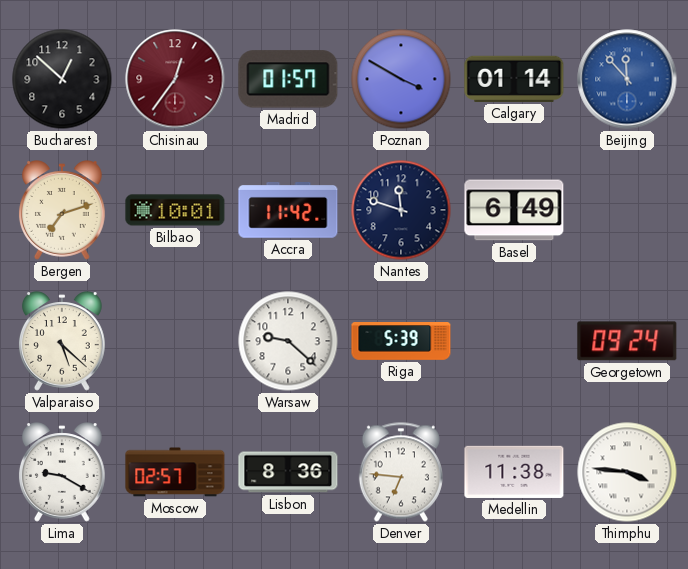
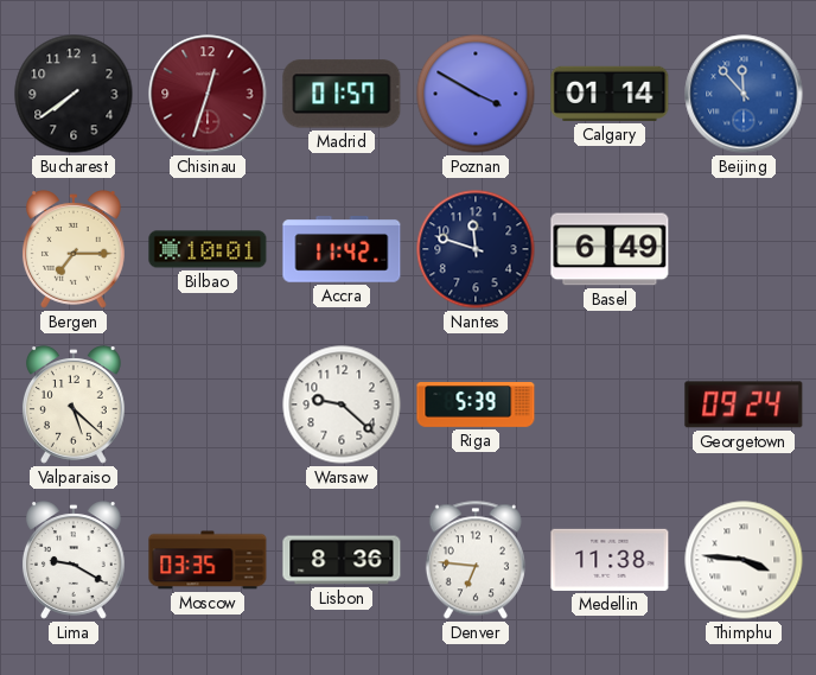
Bucharest: 12:52 -> 7:39
Chisinau: 12:36 -> 12:33
Bergen: 7:12 -> 7:15
Moscow: 02:57 -> 03:35
